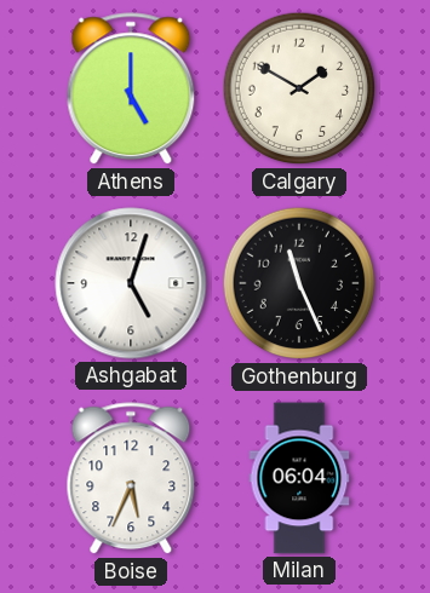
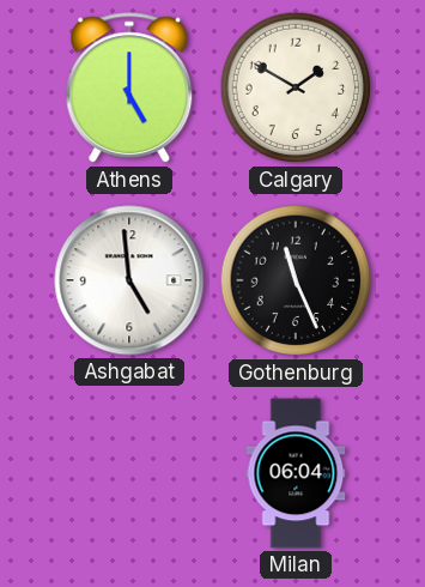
Ashgabat: 5:03 -> 4:59
Boise: 5:34 -> none
